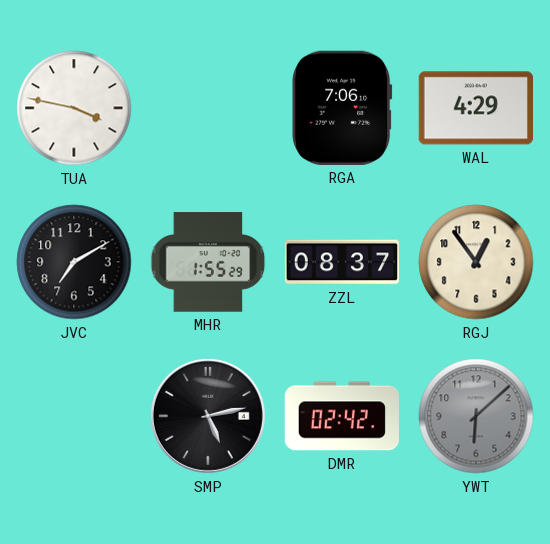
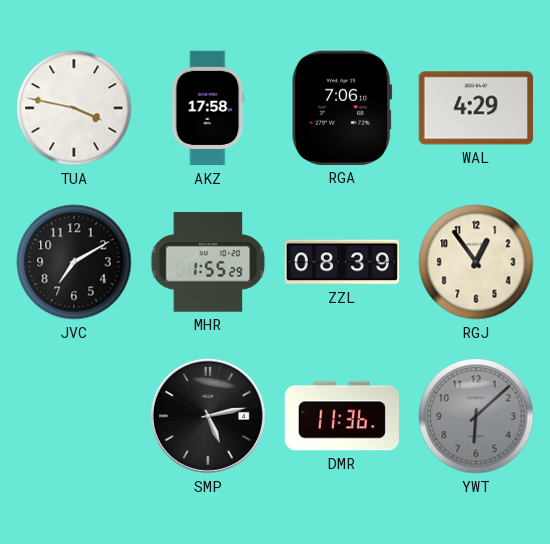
AKZ: none -> 17:58
ZZL: 08:37 -> 08:39
DMR: 02:42 -> 11:36
